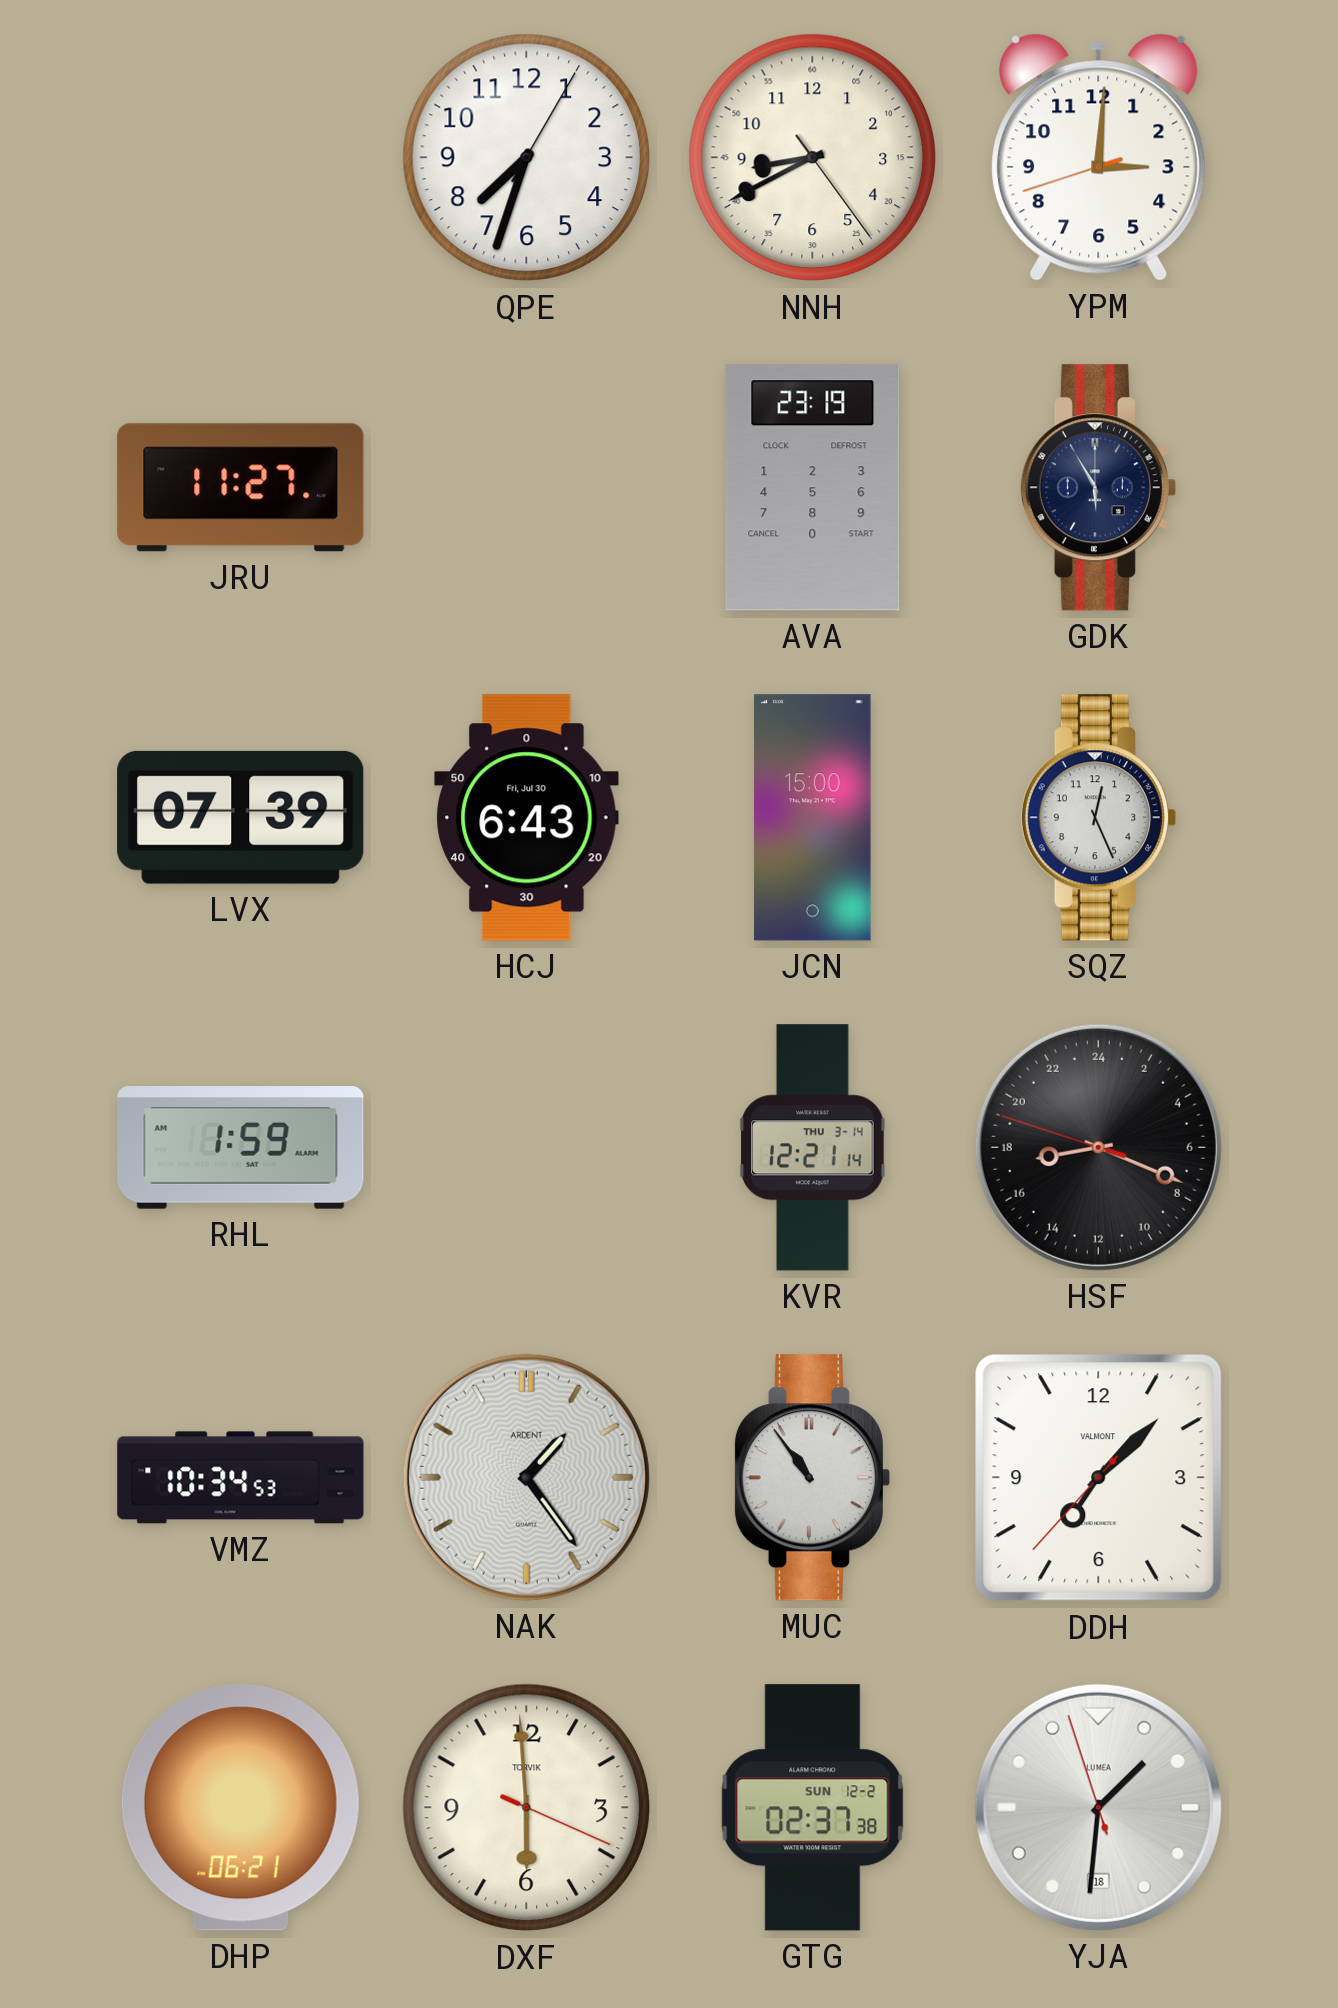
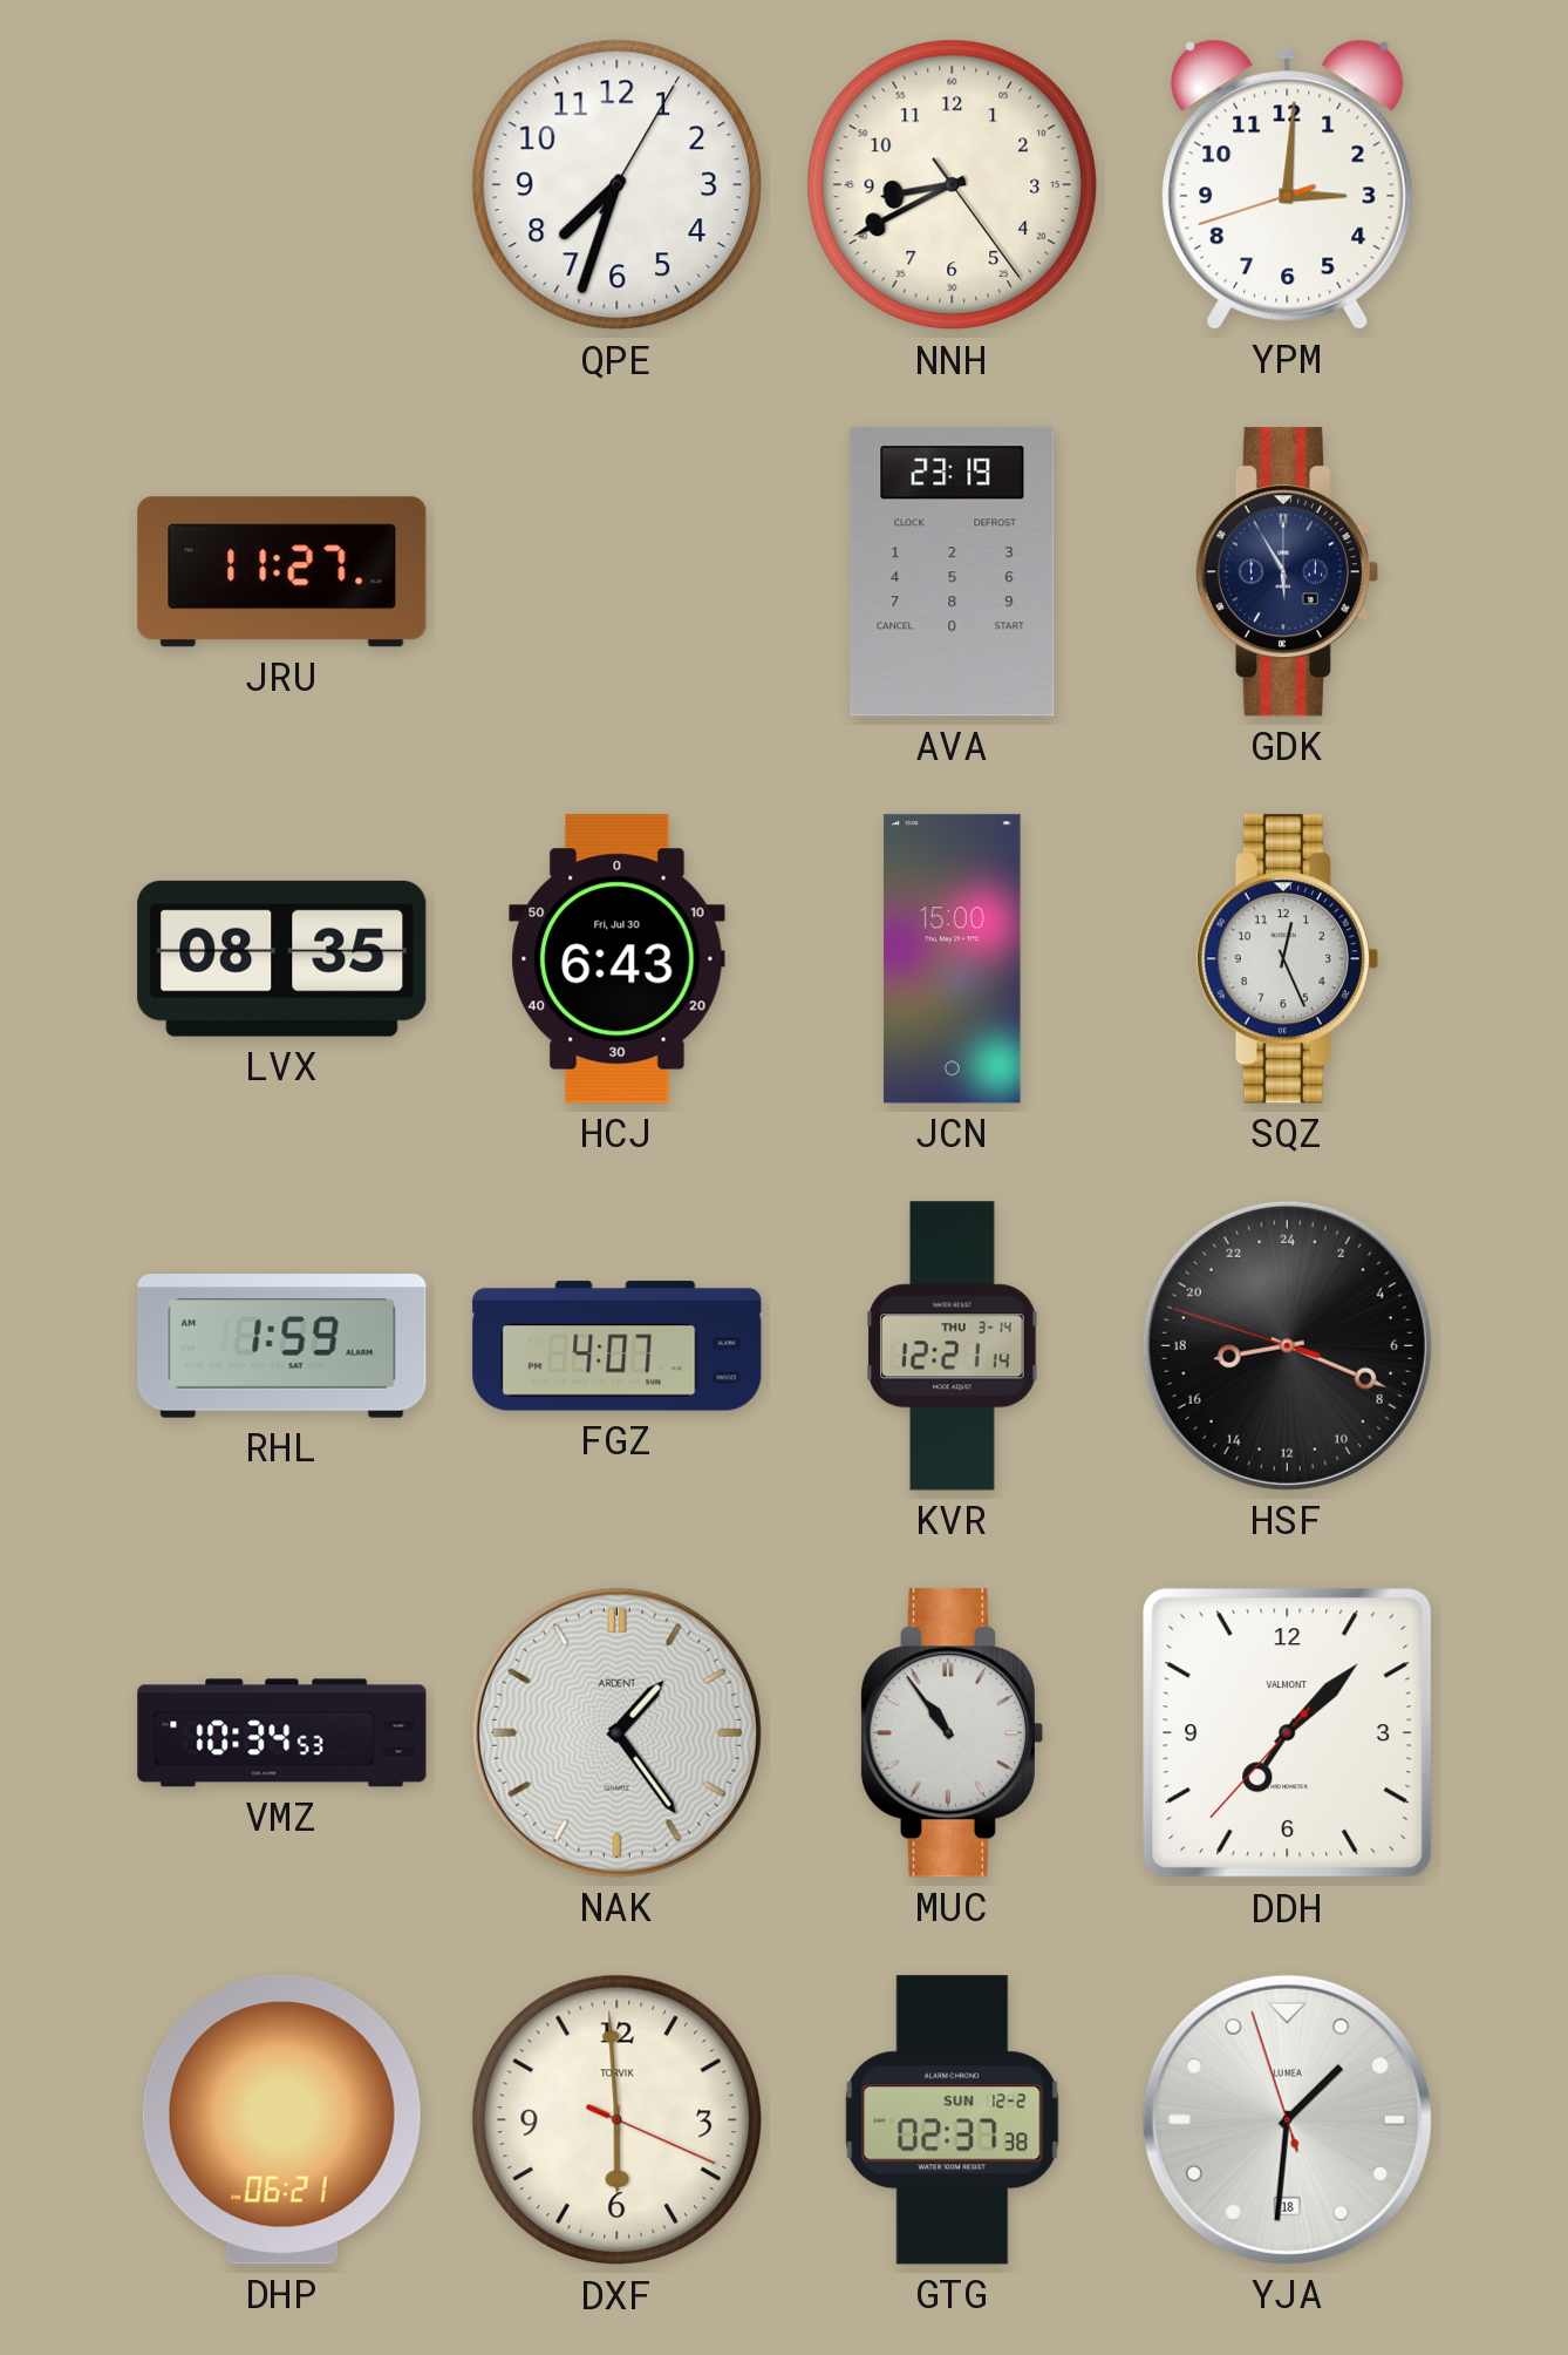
LVX: 07:39 -> 08:35
FGZ: none -> 4:07
